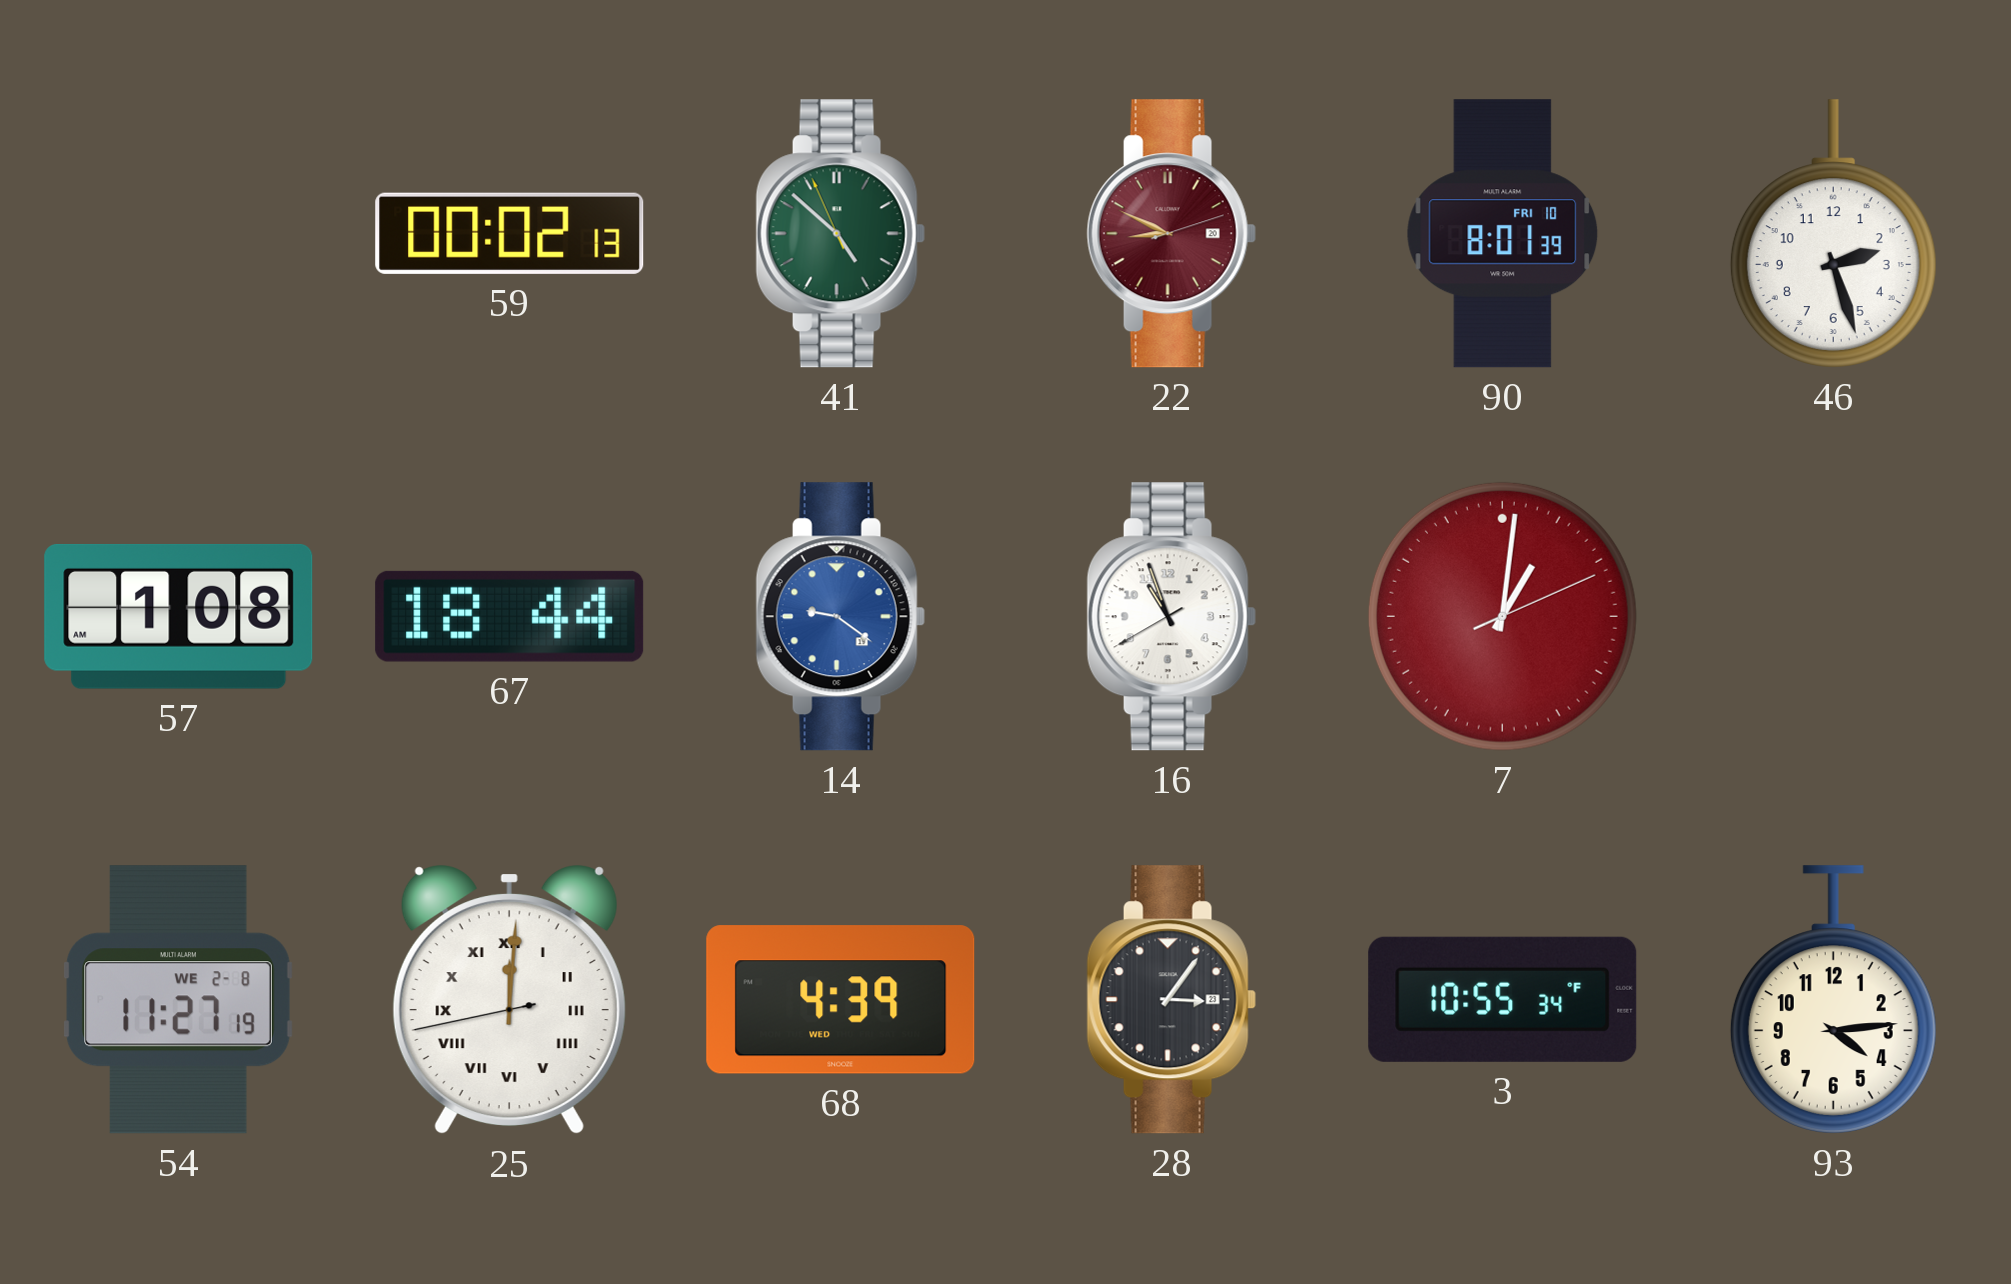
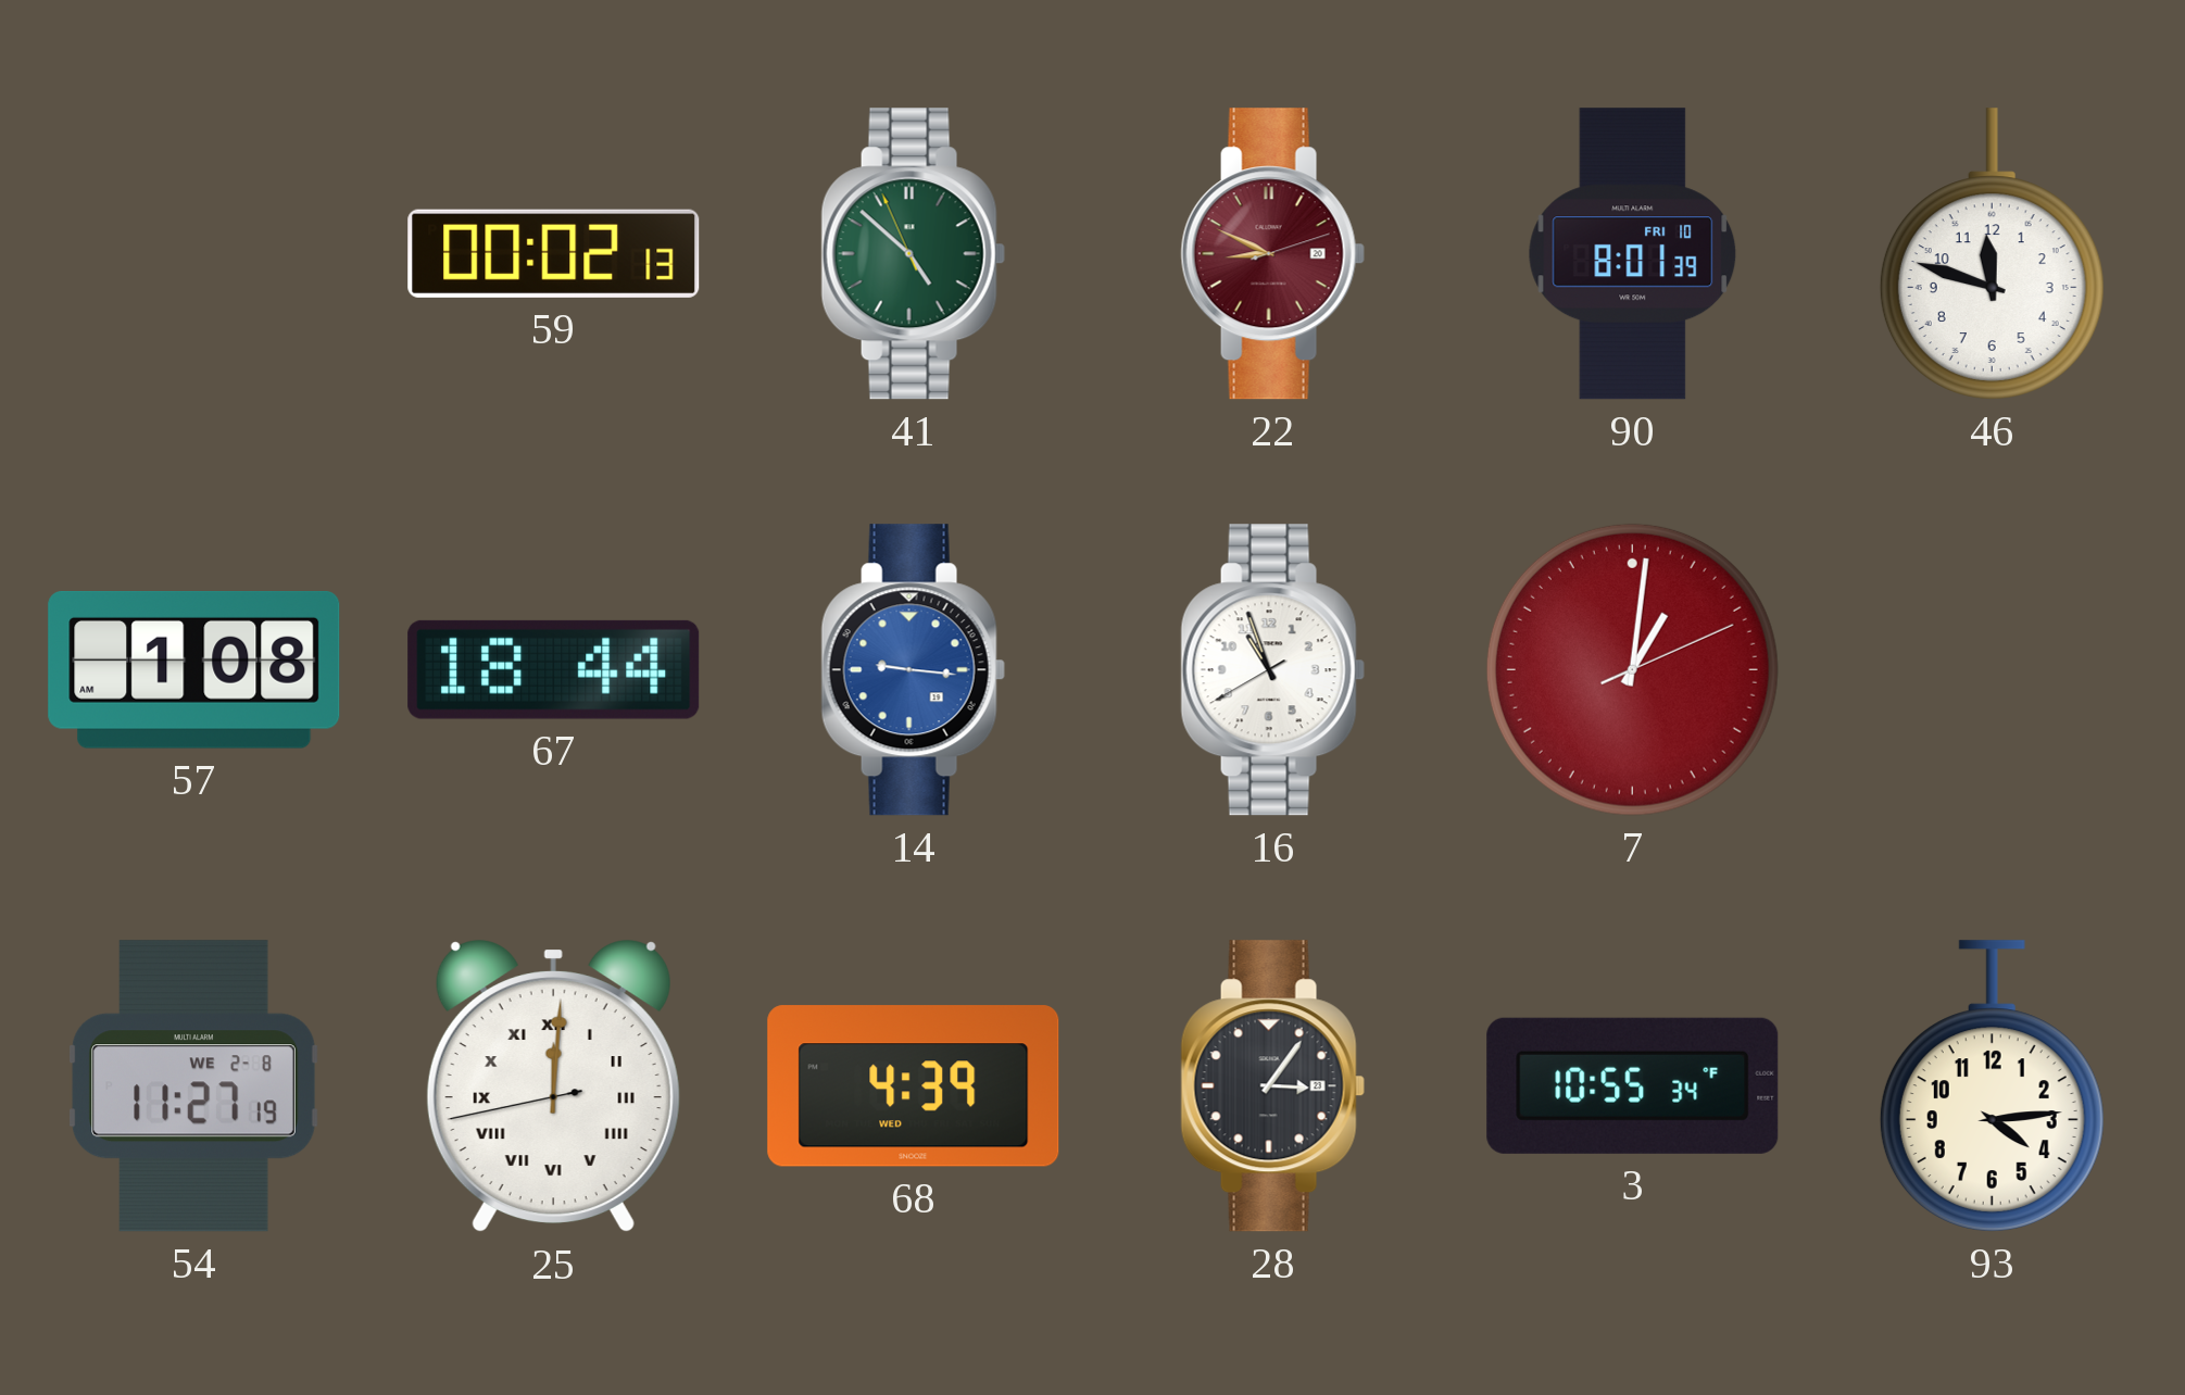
46: 2:27 -> 11:48
14: 9:21 -> 9:16
